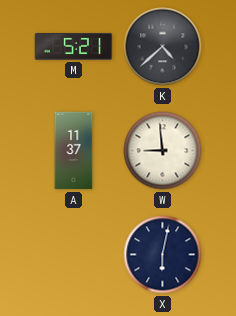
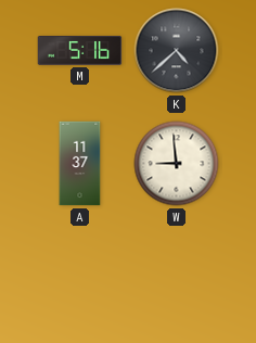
M: 5:21 -> 5:16
X: 6:02 -> none
